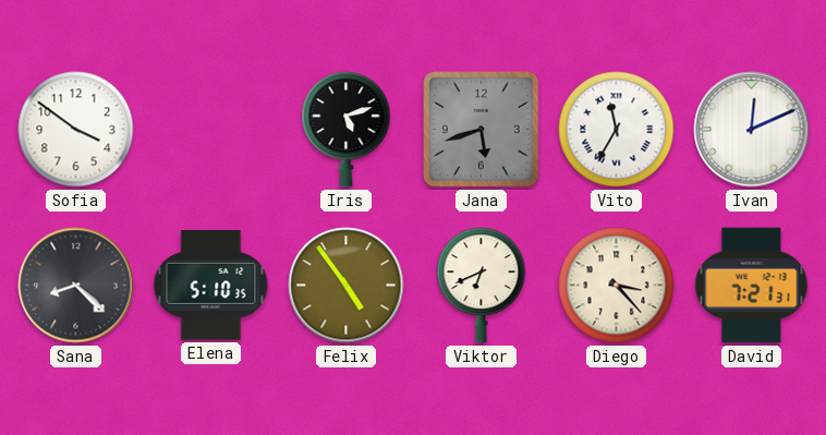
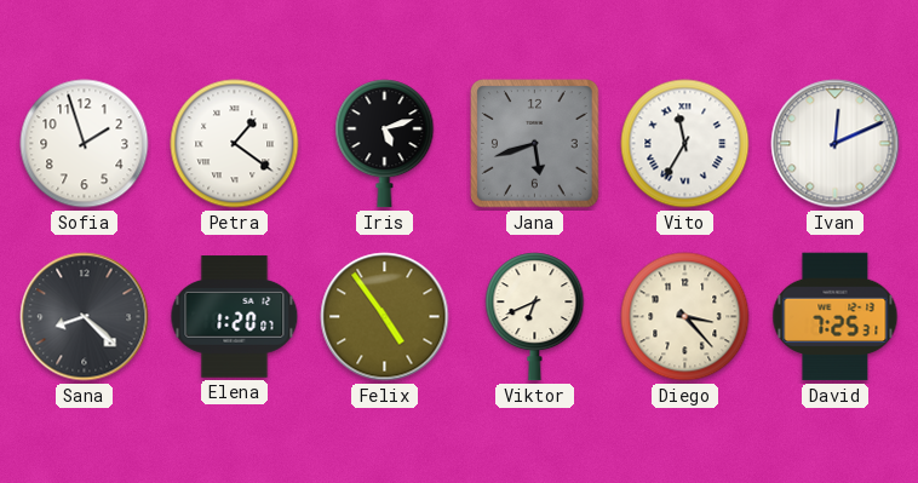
Sofia: 3:51 -> 1:57
Petra: none -> 1:21
Elena: 5:10 -> 1:20
David: 7:21 -> 7:25
